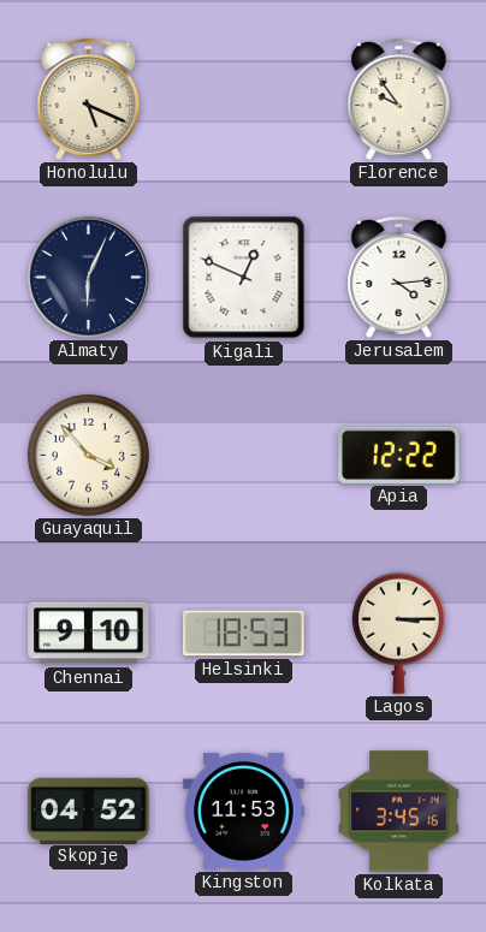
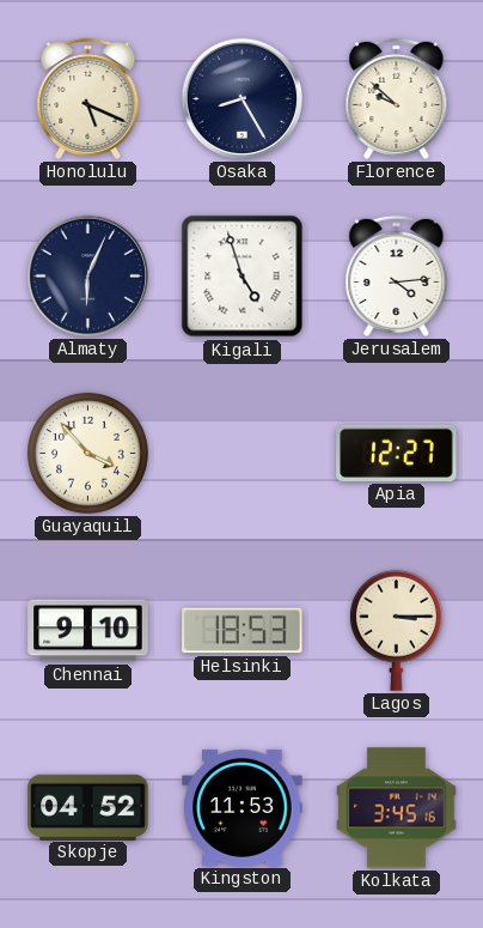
Osaka: none -> 8:25
Florence: 9:54 -> 9:52
Kigali: 12:49 -> 4:57
Apia: 12:22 -> 12:27
